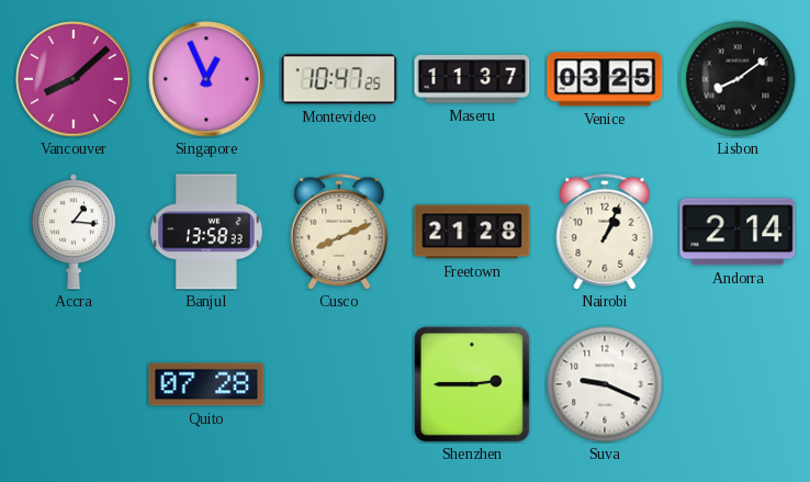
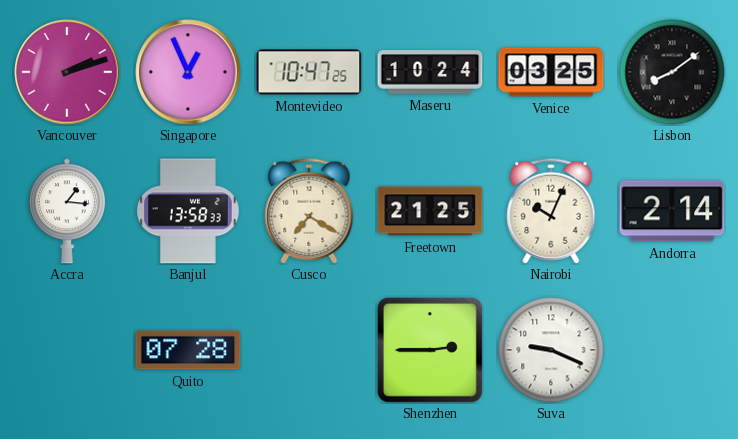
Vancouver: 8:08 -> 2:12
Maseru: 11:37 -> 10:24
Cusco: 8:11 -> 7:20
Freetown: 21:28 -> 21:25
Nairobi: 1:04 -> 10:04
